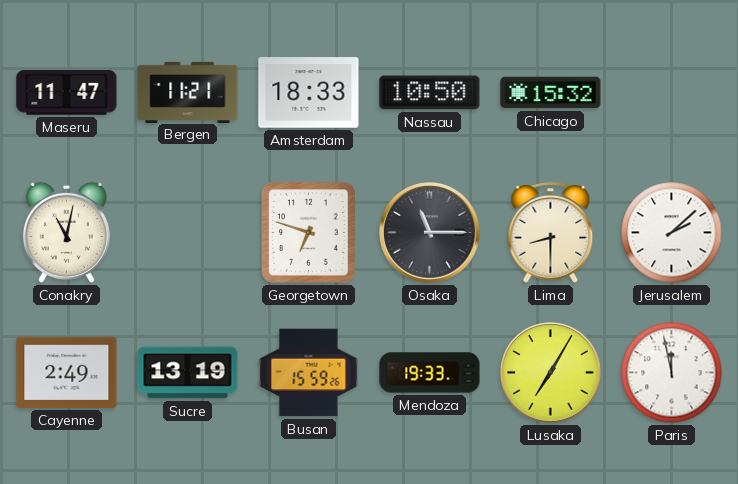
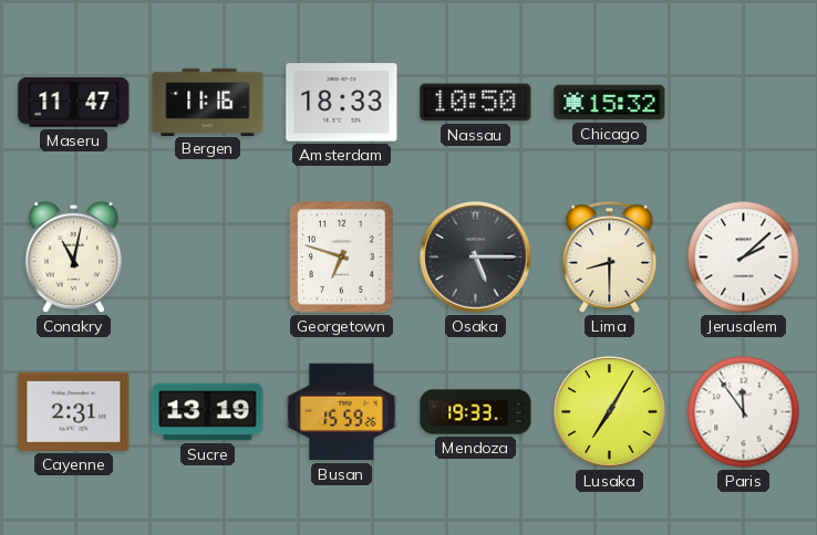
Bergen: 11:21 -> 11:16
Osaka: 11:15 -> 5:15
Cayenne: 2:49 -> 2:31
Paris: 11:58 -> 11:54
